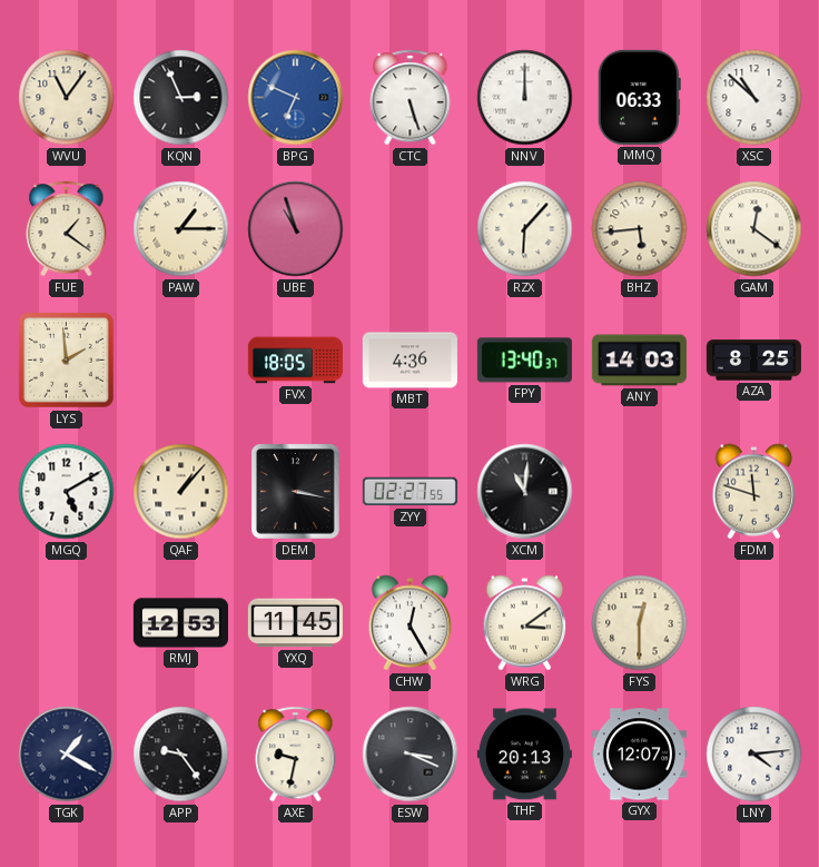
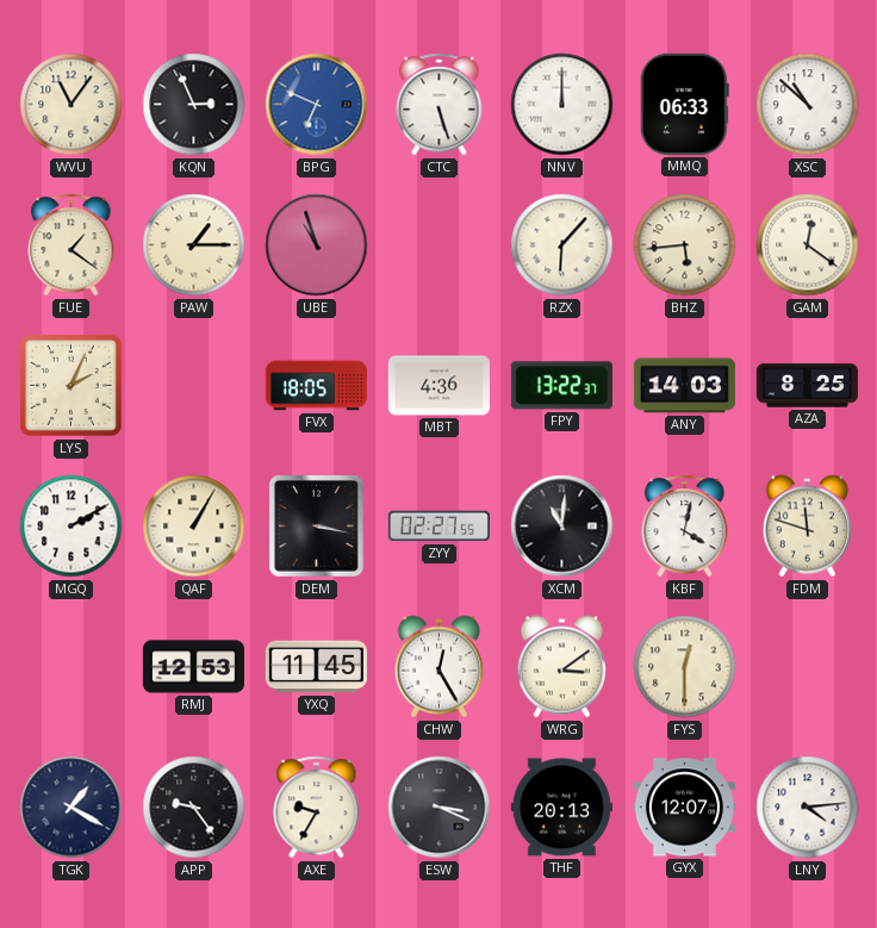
LYS: 1:59 -> 2:04
FPY: 13:40 -> 13:22
MGQ: 5:10 -> 2:10
QAF: 1:07 -> 1:05
KBF: none -> 4:02
AXE: 9:32 -> 9:35
